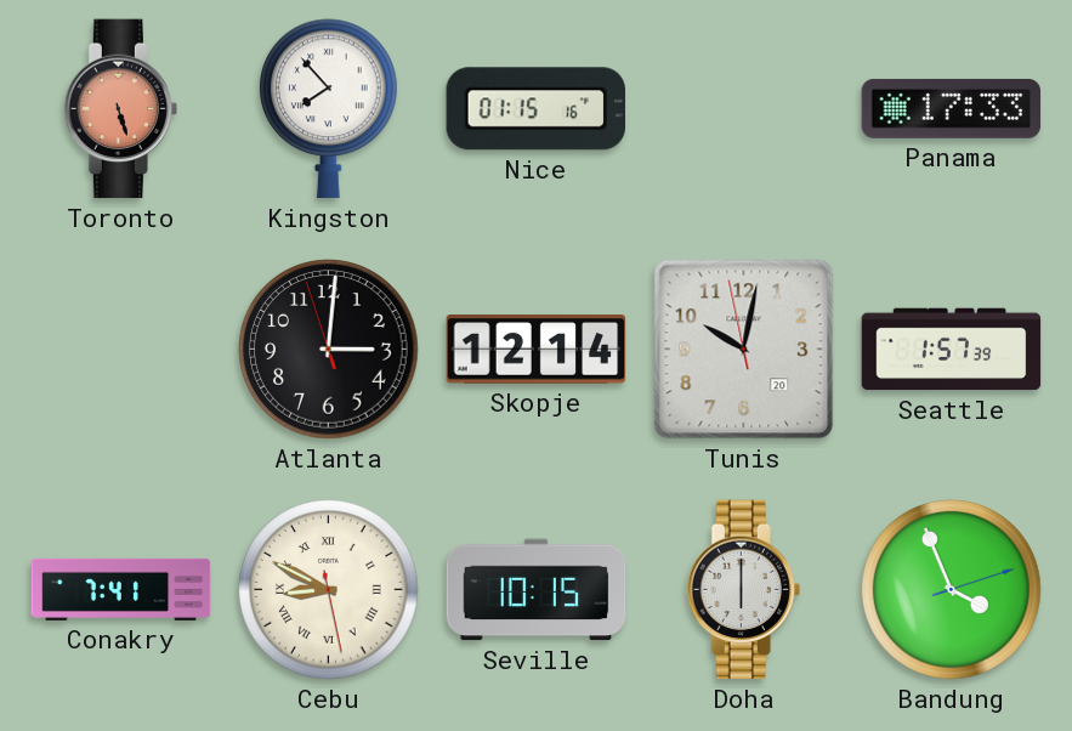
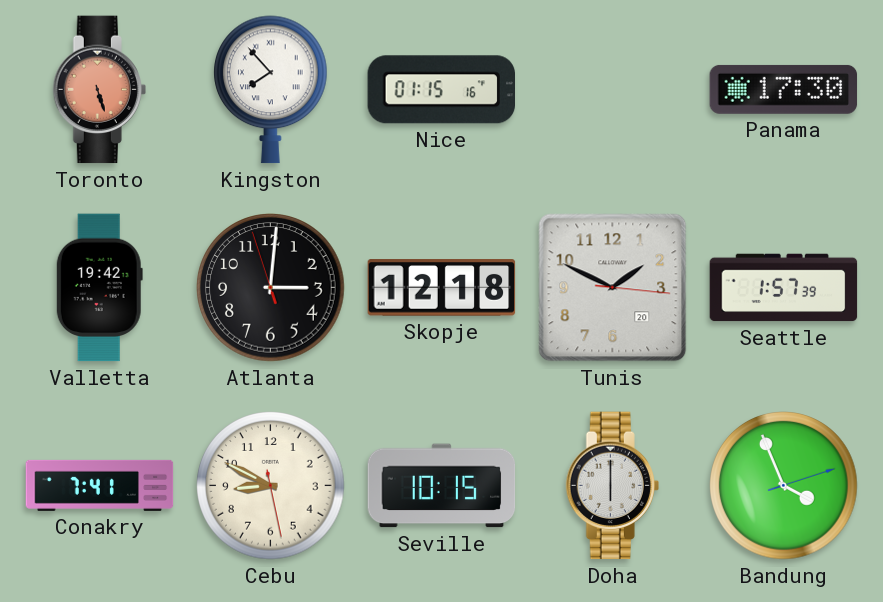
Panama: 17:33 -> 17:30
Valletta: none -> 19:42
Skopje: 12:14 -> 12:18
Tunis: 10:01 -> 1:49
Cebu numerals: Roman -> Arabic
